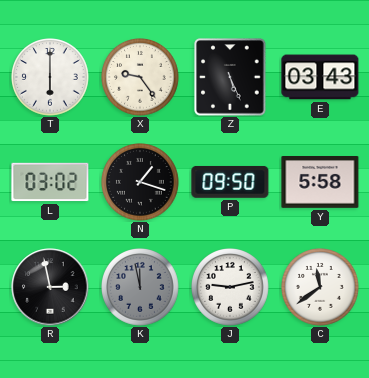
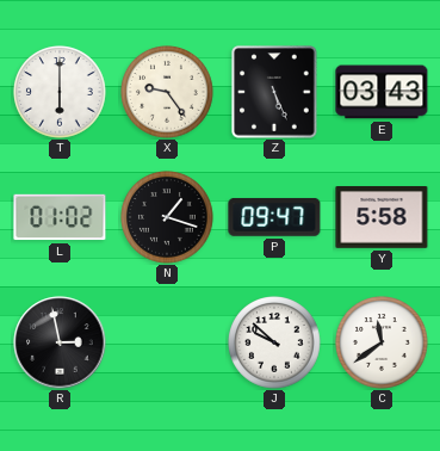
L: 03:02 -> 01:02
P: 09:50 -> 09:47
K: 11:58 -> none
J: 9:13 -> 9:52
